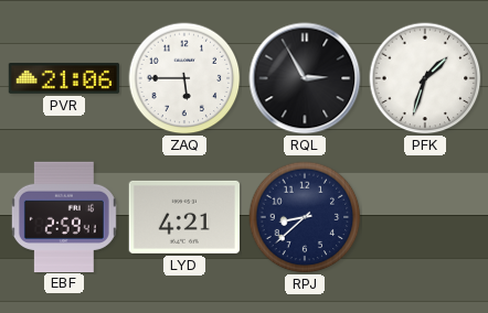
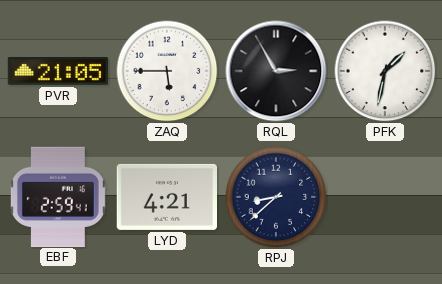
PVR: 21:06 -> 21:05
PFK: 1:33 -> 1:32
